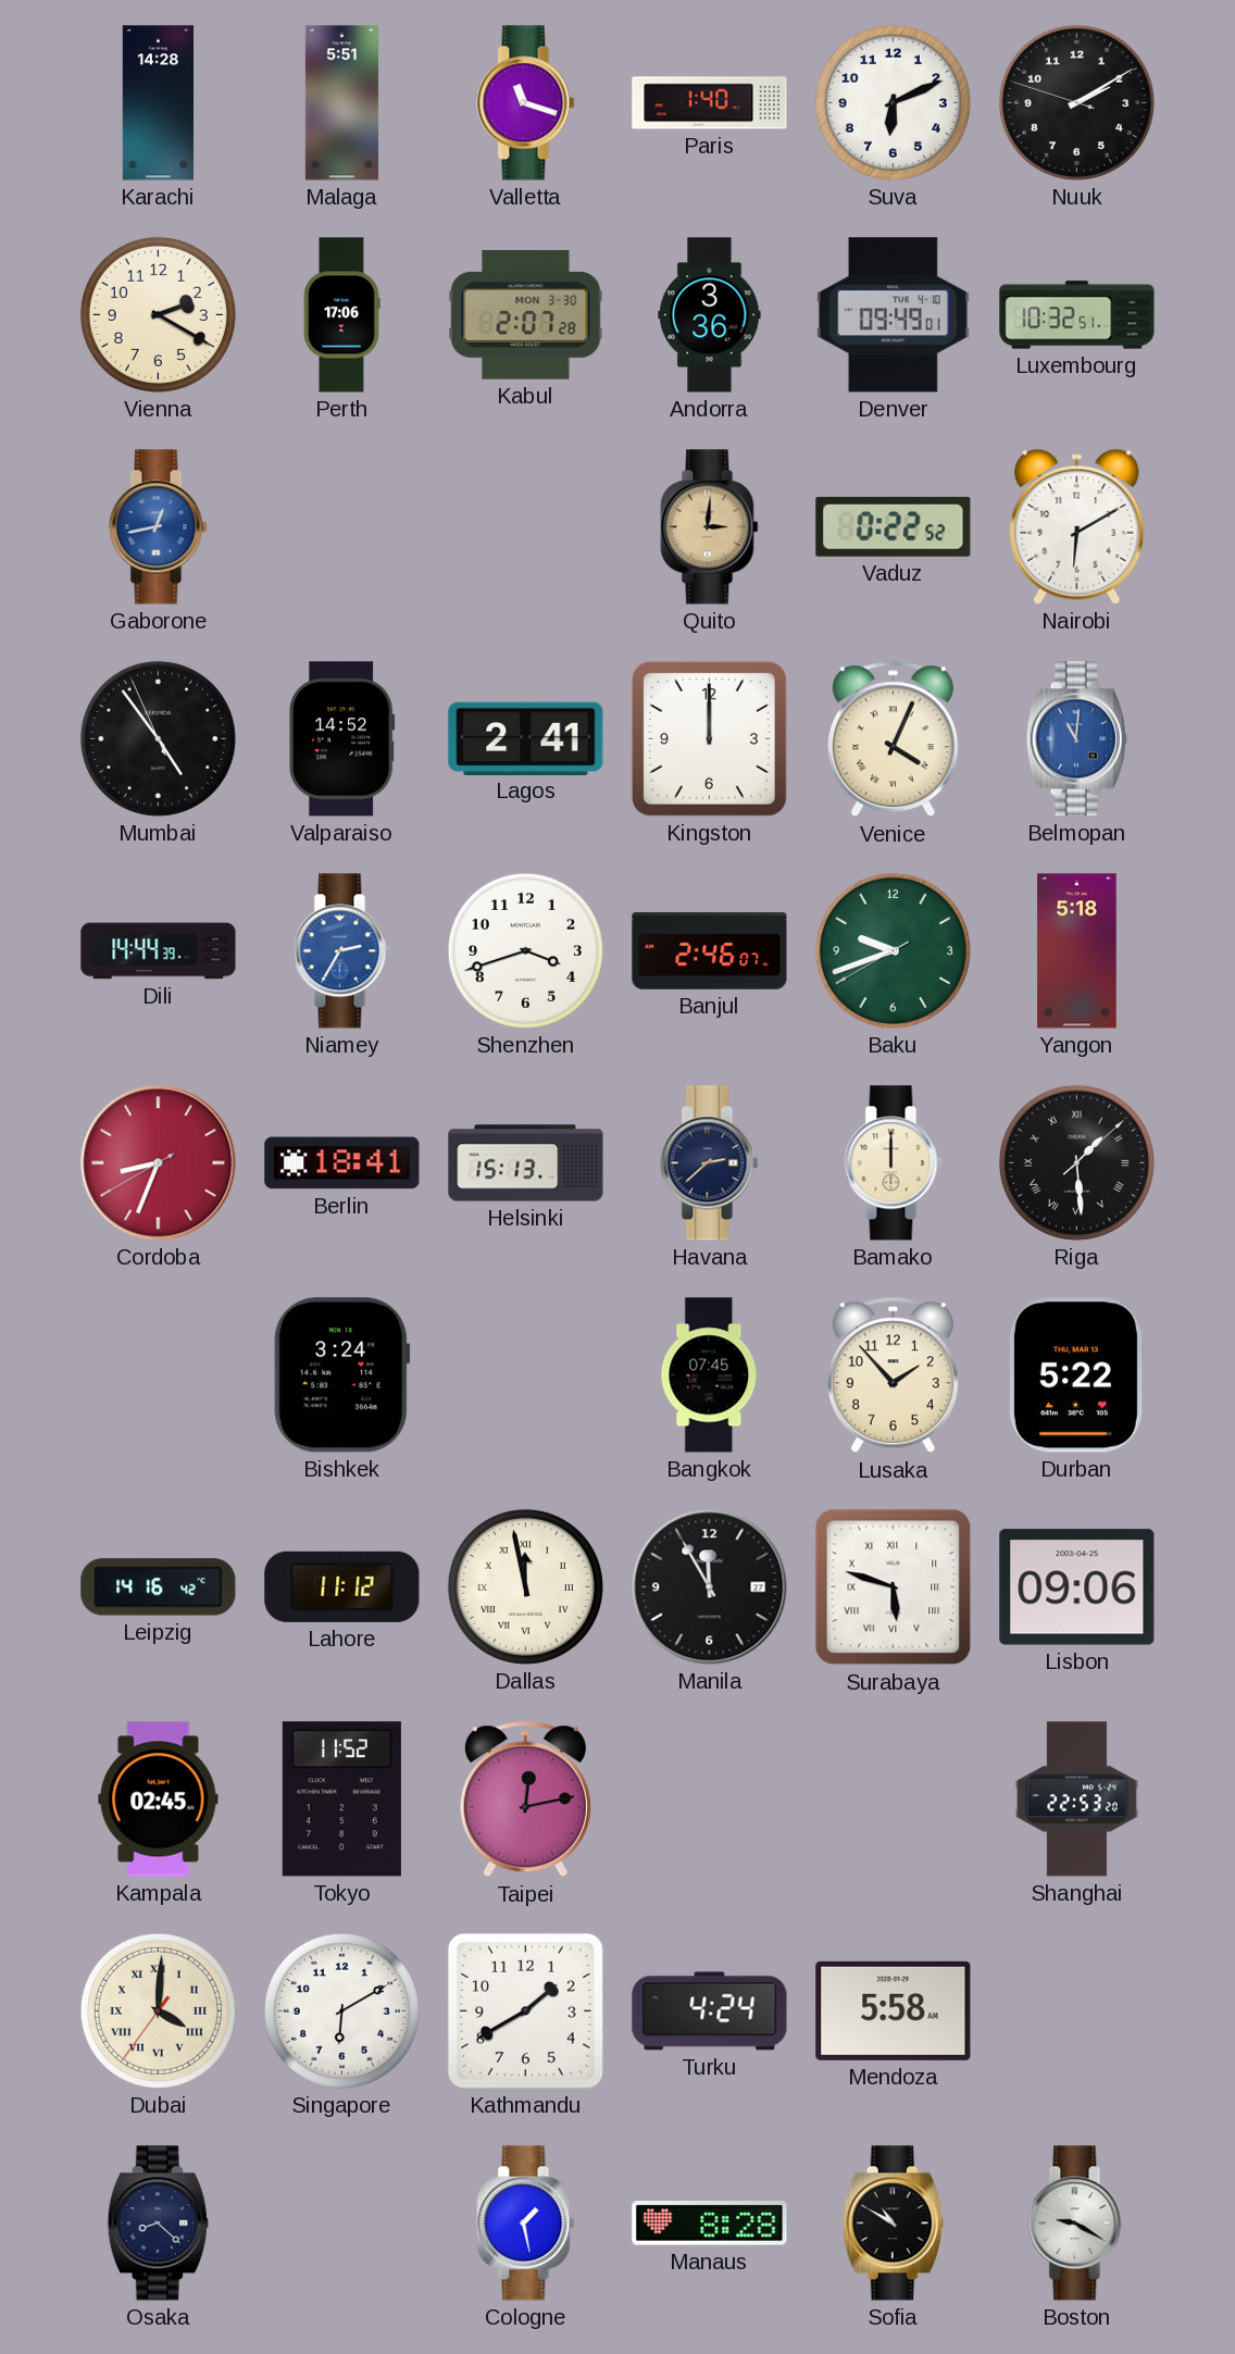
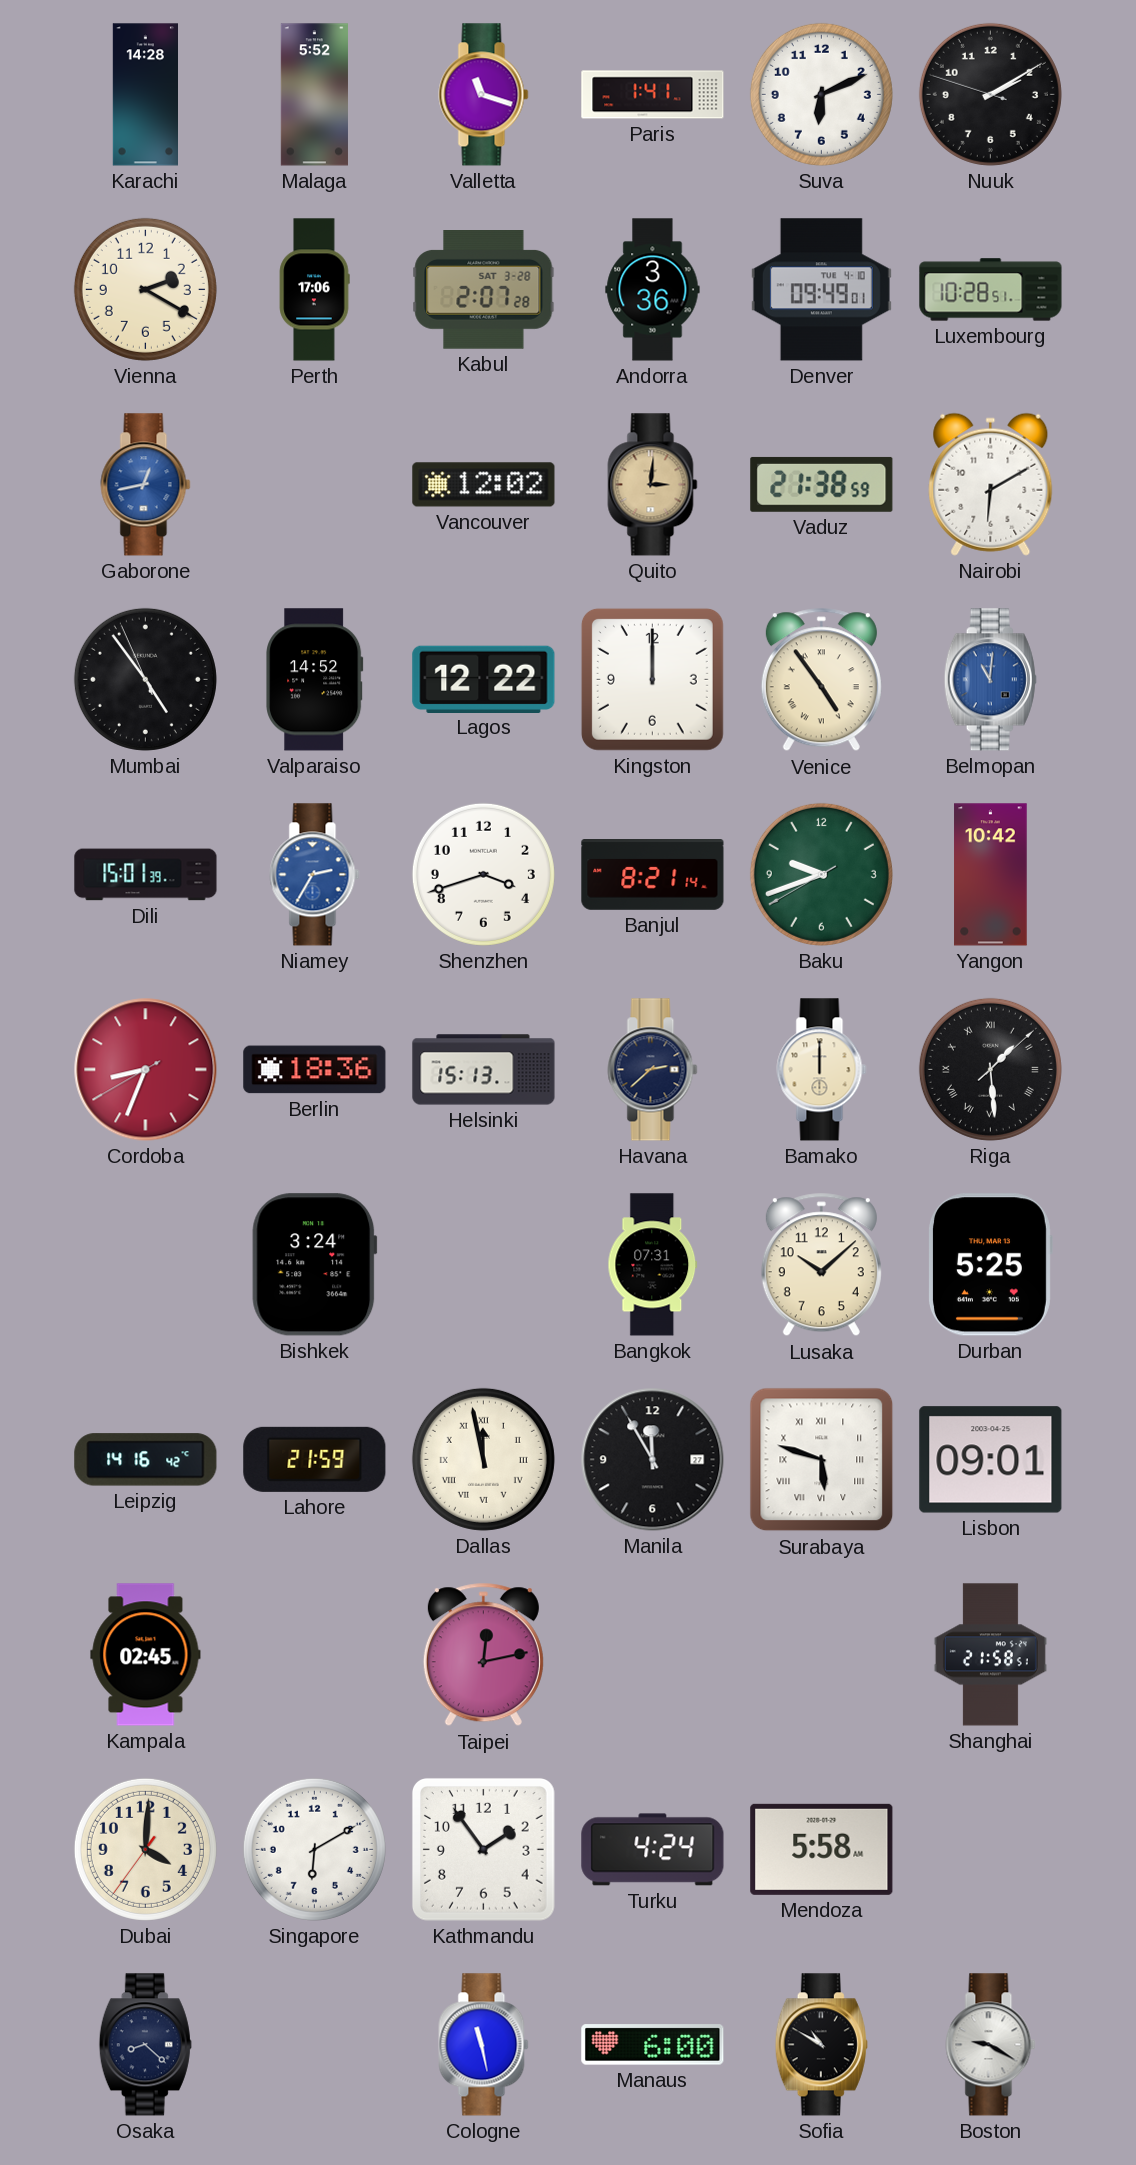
Malaga: 5:51 -> 5:52
Paris: 1:40 -> 1:41
Kabul date: MON 3-30 -> SAT 3-28
Luxembourg: 10:32 -> 10:28
Vancouver: none -> 12:02
Vaduz: 0:22 -> 21:38
Lagos: 2:41 -> 12:22
Venice: 4:04 -> 4:54
Dili: 14:44 -> 15:01
Banjul: 2:46 -> 8:21
Yangon: 5:18 -> 10:42
Berlin: 18:41 -> 18:36
Bangkok: 07:45 -> 07:31
Lusaka: 1:53 -> 10:08
Durban: 5:22 -> 5:25
Lahore: 11:12 -> 21:59
Lisbon: 09:06 -> 09:01
Tokyo: 11:52 -> none
Shanghai: 22:53 -> 21:58
Dubai numerals: Roman -> Arabic
Kathmandu: 1:40 -> 1:54
Cologne: 1:28 -> 11:28
Manaus: 8:28 -> 6:00
